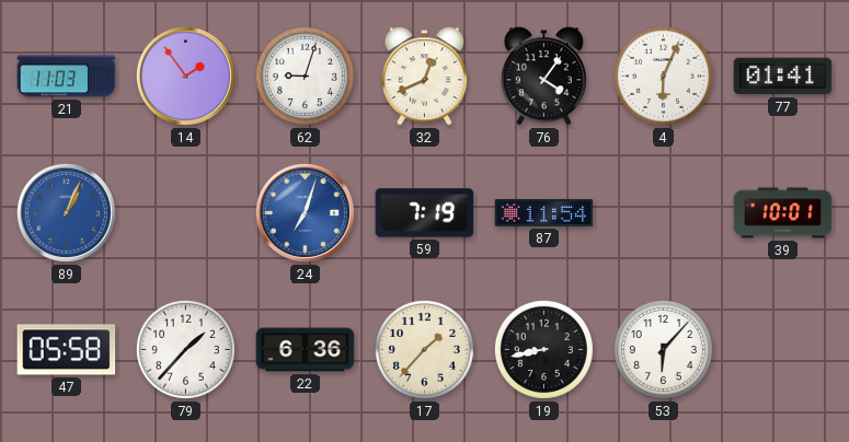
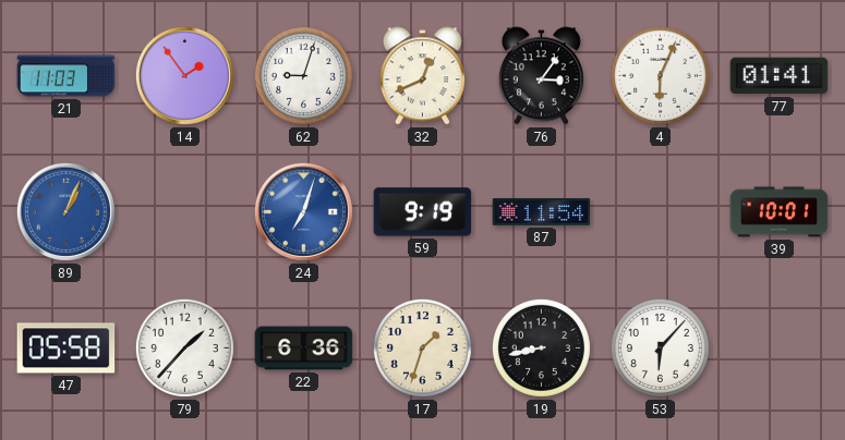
76: 4:06 -> 3:06
59: 7:19 -> 9:19
17: 1:37 -> 1:33
